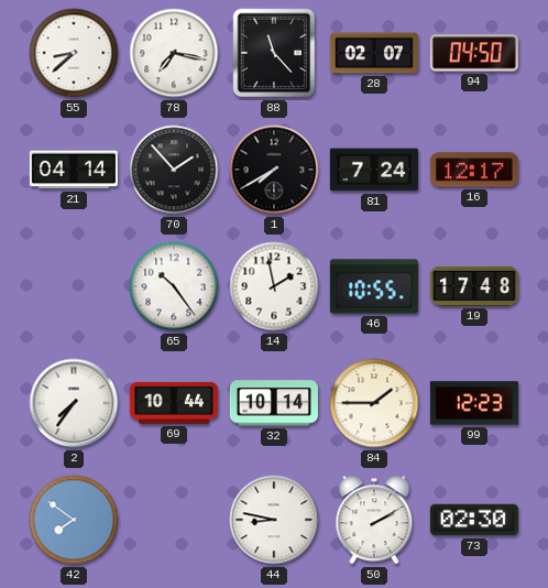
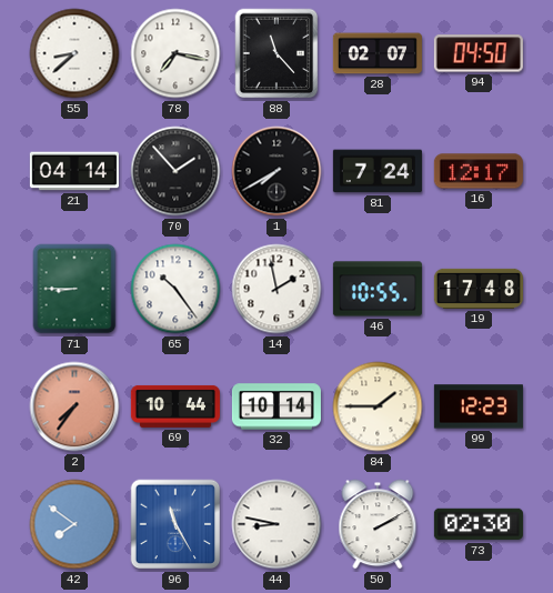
71: none -> 8:45
2 dial: white -> salmon
96: none -> 11:25
